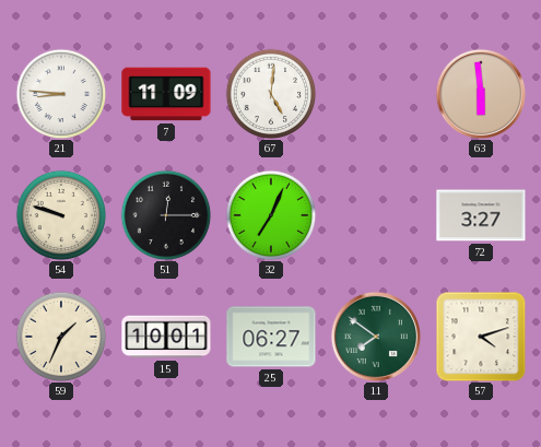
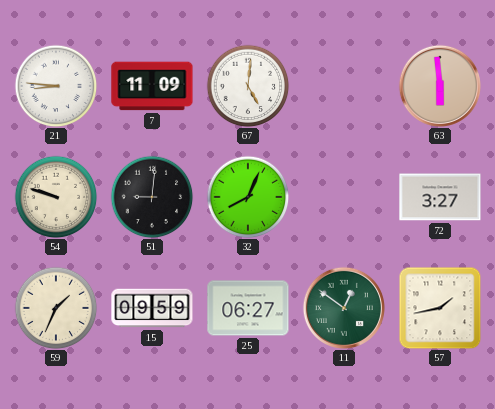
51: 12:15 -> 9:01
32: 7:04 -> 8:04
15: 10:01 -> 09:59
11: 7:51 -> 12:51
57: 4:12 -> 1:43
